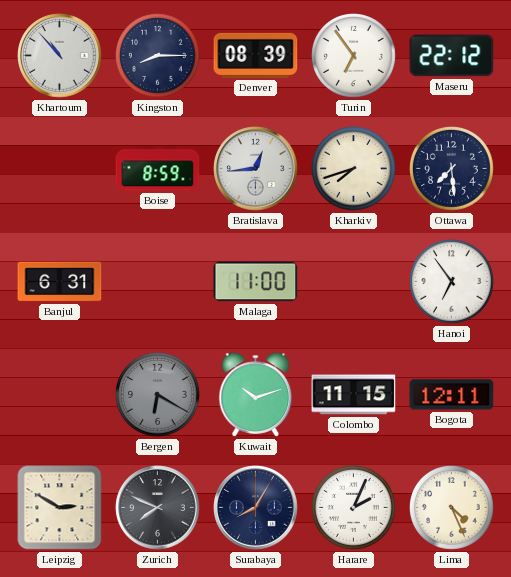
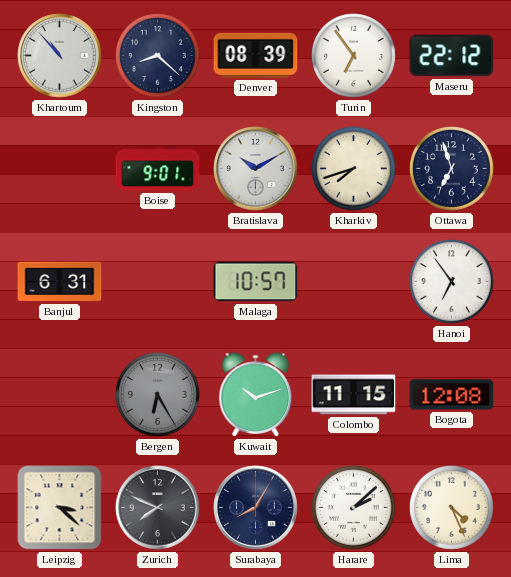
Kingston: 8:15 -> 8:22
Boise: 8:59 -> 9:01
Bratislava: 12:44 -> 10:10
Ottawa: 7:29 -> 6:57
Malaga: 11:00 -> 10:57
Bergen: 6:20 -> 6:25
Bogota: 12:11 -> 12:08
Leipzig: 2:50 -> 3:22
Harare: 2:04 -> 2:08
